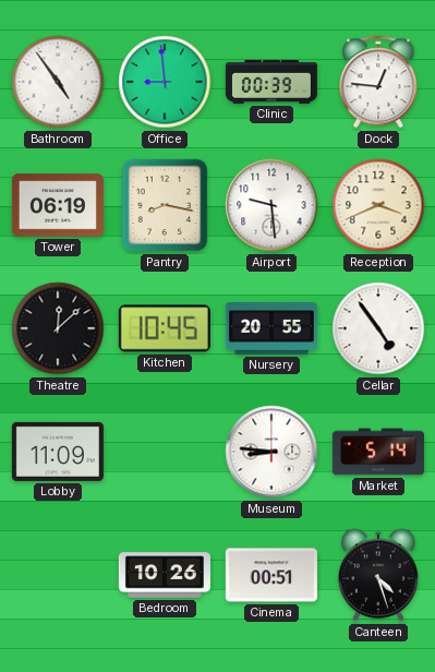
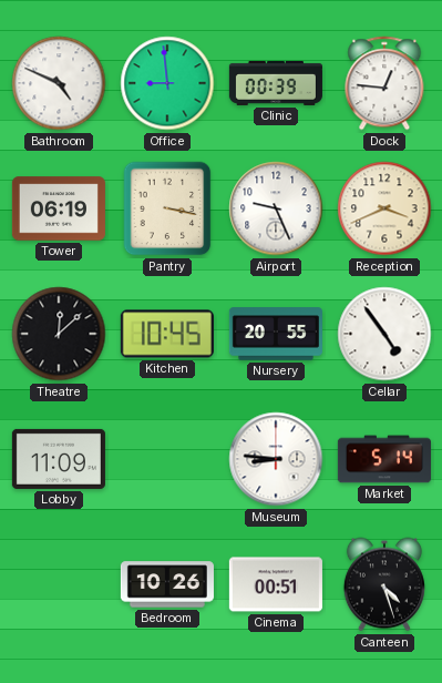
Bathroom: 4:54 -> 4:49
Pantry: 8:17 -> 3:17
Airport: 9:29 -> 9:26
